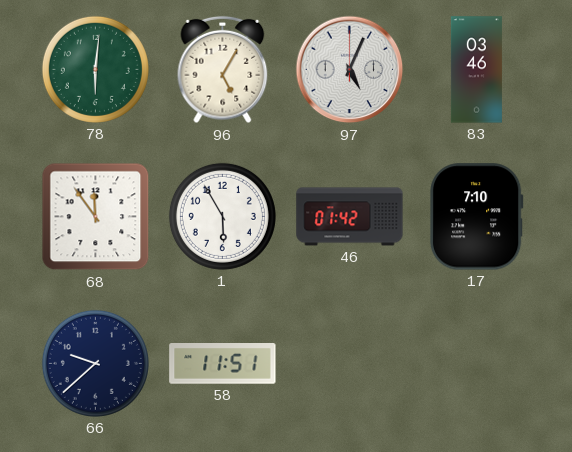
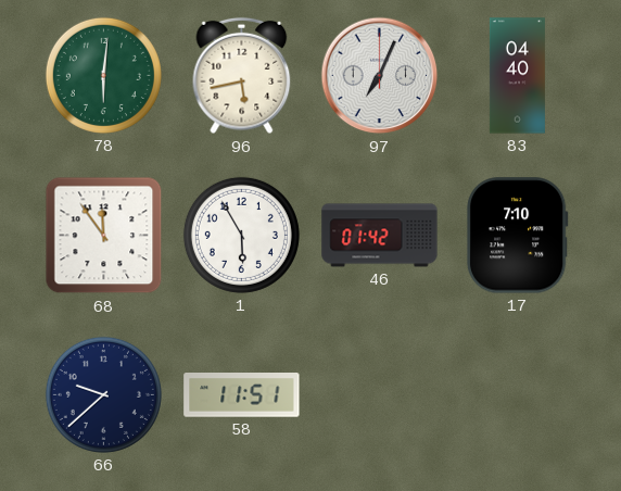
96: 5:05 -> 5:43
97: 5:04 -> 7:04
83: 03:46 -> 04:40
